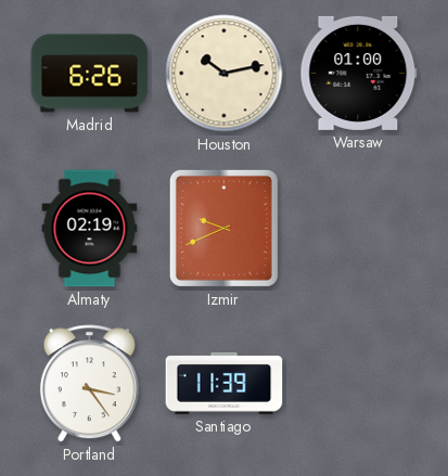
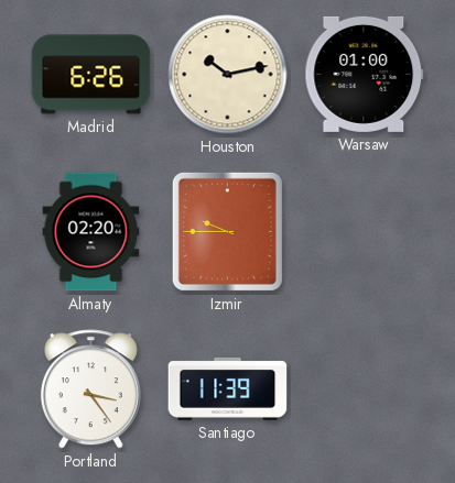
Almaty: 02:19 -> 02:20
Izmir: 9:41 -> 9:45
